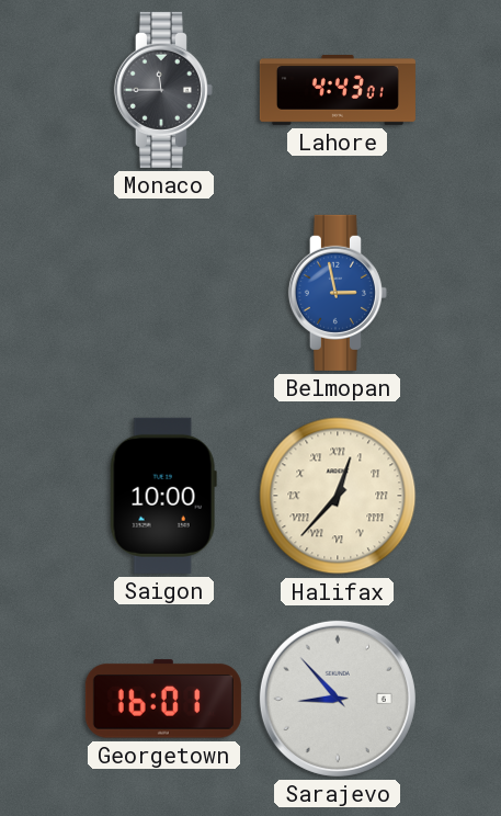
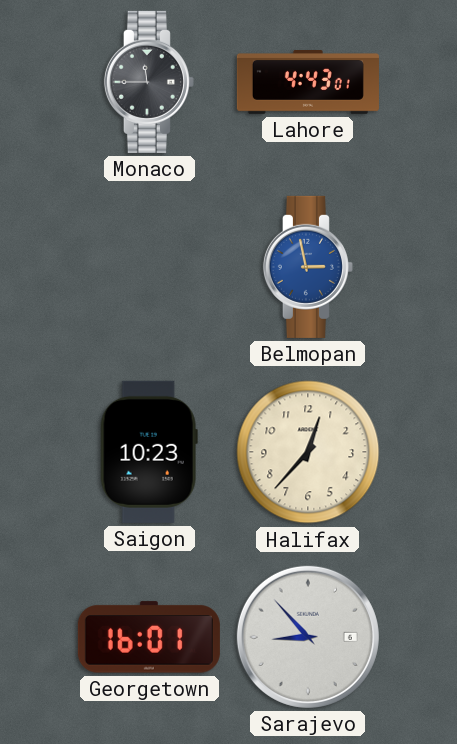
Saigon: 10:00 -> 10:23
Halifax numerals: Roman -> Arabic
